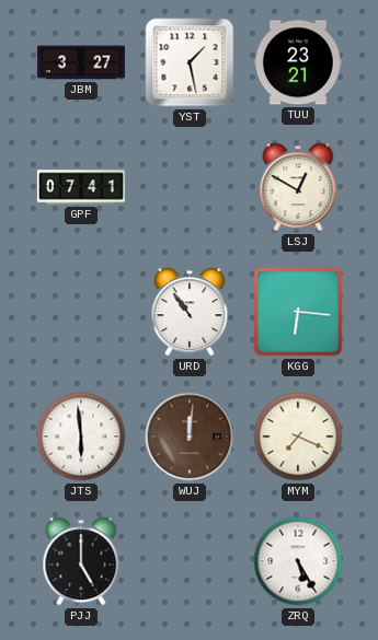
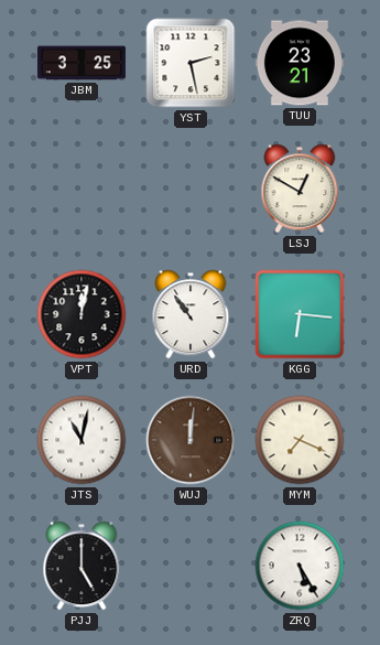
JBM: 3:27 -> 3:25
YST: 1:28 -> 2:28
GPF: 07:41 -> none
VPT: none -> 12:02
JTS: 5:59 -> 11:02
